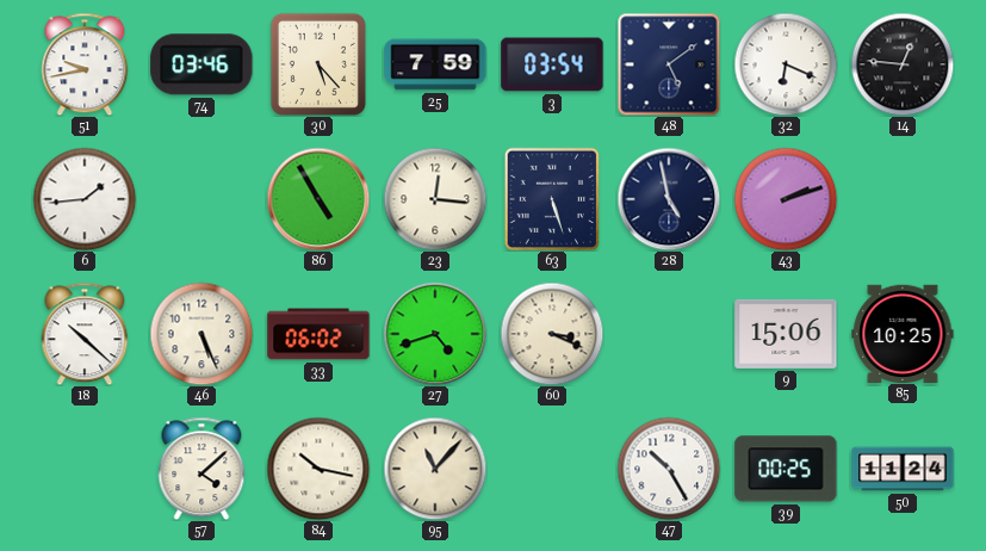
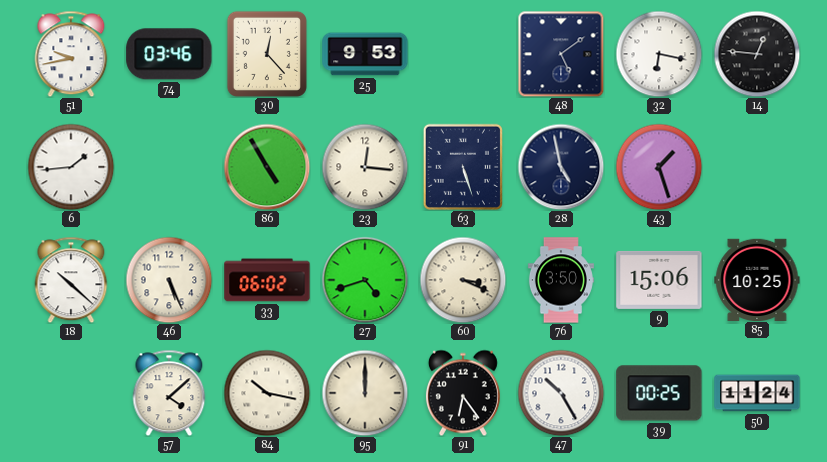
30: 5:23 -> 12:23
25: 7:59 -> 9:53
3: 03:54 -> none
32: 6:19 -> 6:17
43: 2:12 -> 1:27
76: none -> 3:50
95: 11:07 -> 12:00
91: none -> 6:24
